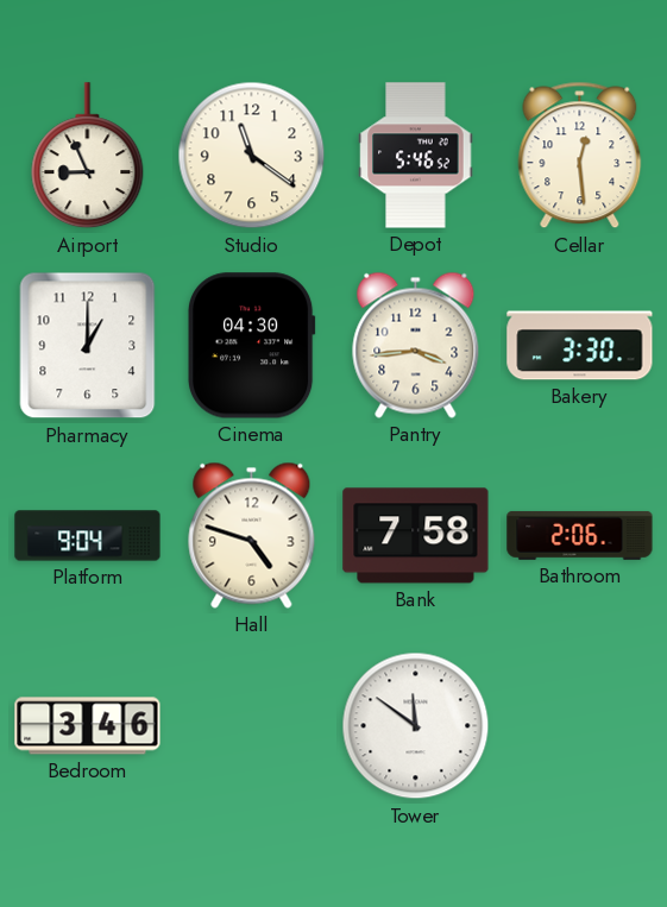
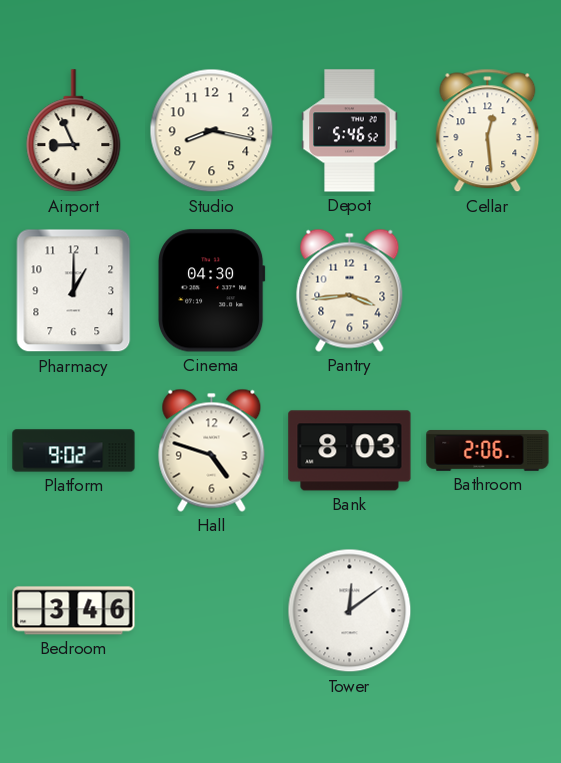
Studio: 11:21 -> 8:17
Bakery: 3:30 -> none
Platform: 9:04 -> 9:02
Bank: 7:58 -> 8:03
Tower: 11:51 -> 12:09
